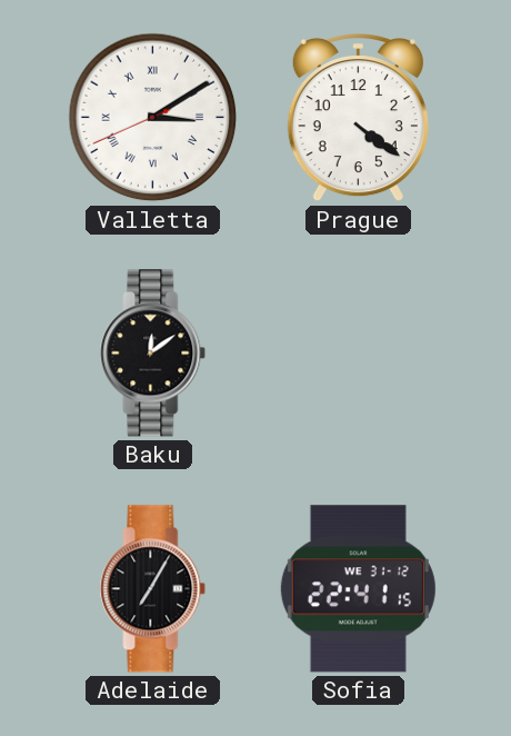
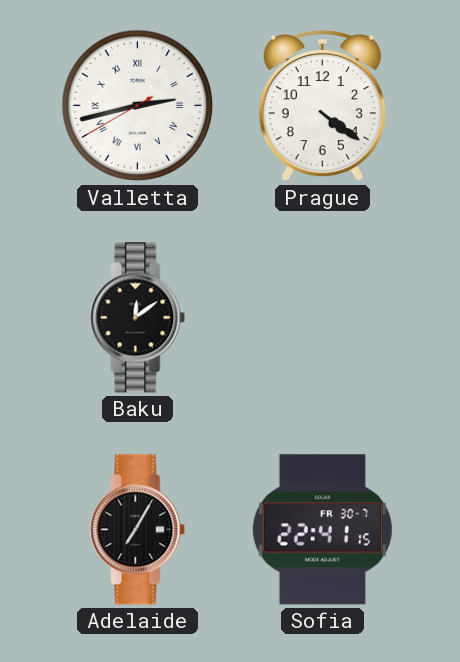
Valletta: 3:09 -> 2:42
Sofia date: WE 31-12 -> FR 30-7
